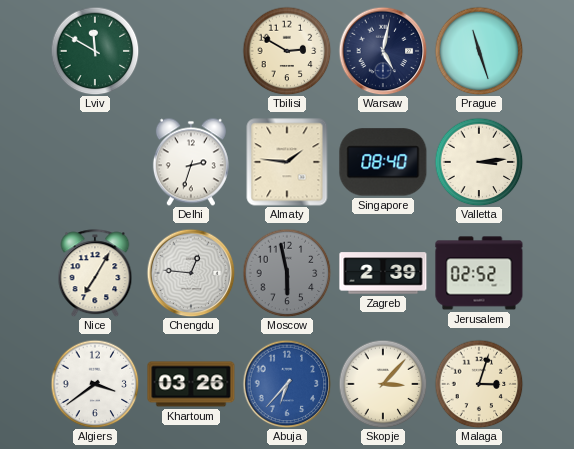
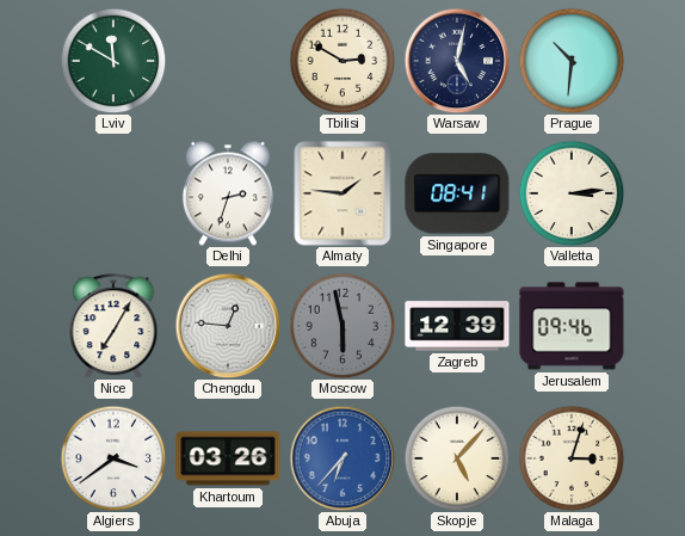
Prague: 11:27 -> 10:31
Singapore: 08:40 -> 08:41
Zagreb: 2:39 -> 12:39
Jerusalem: 02:52 -> 09:46
Skopje: 3:07 -> 5:07
